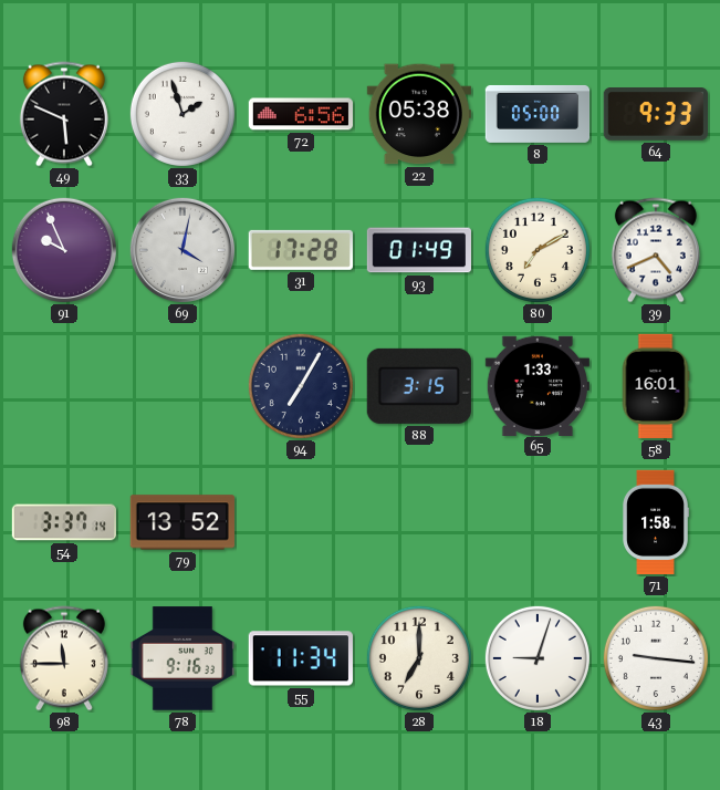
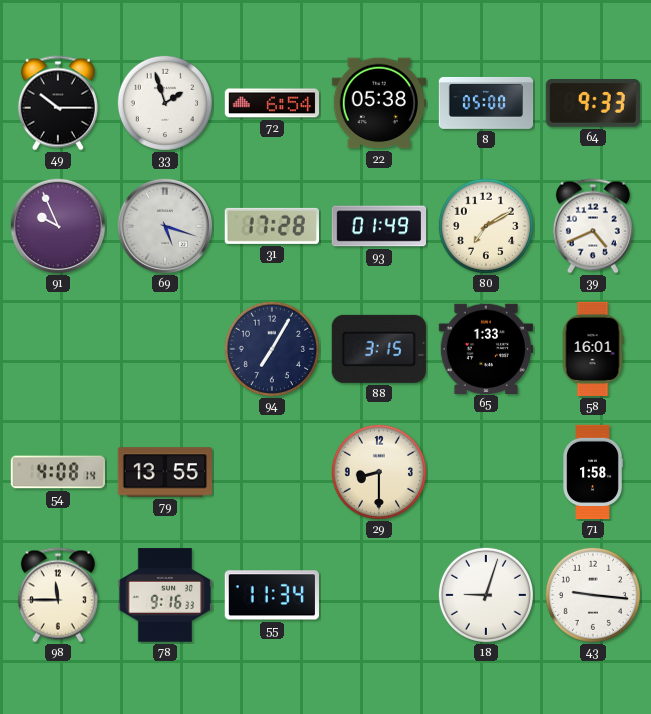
49: 5:49 -> 10:15
72: 6:56 -> 6:54
69: 4:02 -> 5:18
54: 3:37 -> 4:08
79: 13:52 -> 13:55
29: none -> 8:30
28: 7:00 -> none
